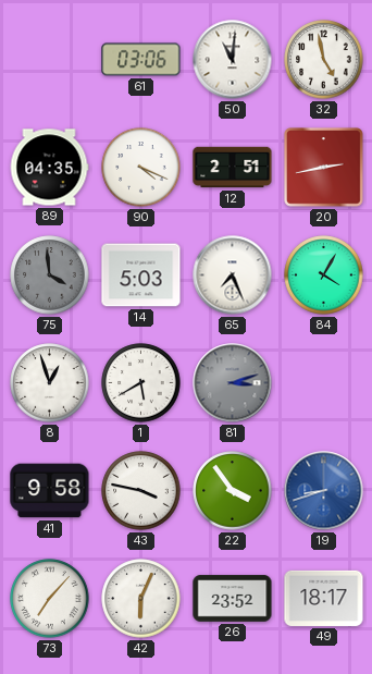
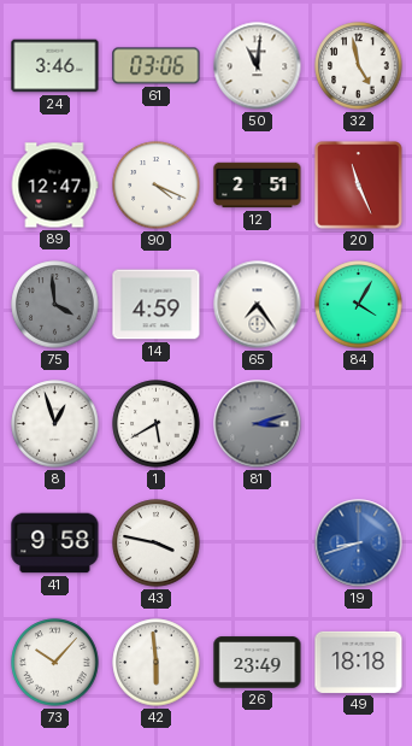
24: none -> 3:46
89: 04:35 -> 12:47
20: 2:43 -> 11:26
14: 5:03 -> 4:59
65: 7:26 -> 7:24
22: 3:54 -> none
73: 7:07 -> 10:07
42: 6:04 -> 5:59
26: 23:52 -> 23:49
49: 18:17 -> 18:18
